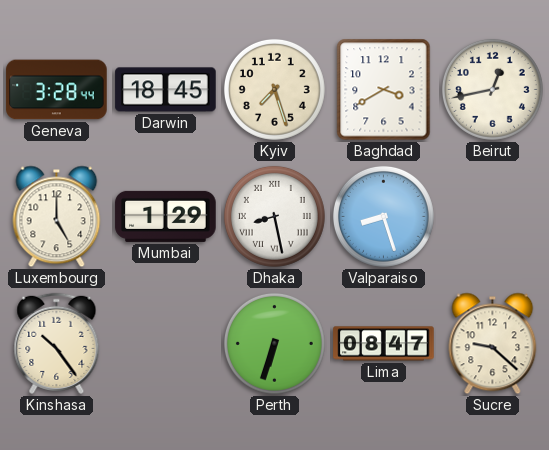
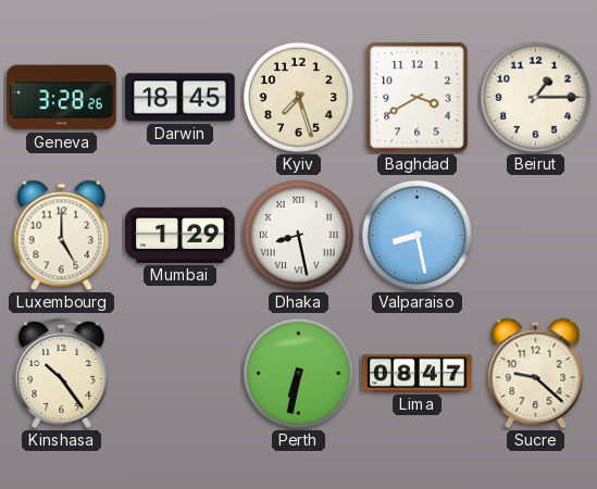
Geneva: 3:28:44 -> 3:28:26
Beirut: 12:43 -> 1:15
Valparaiso: 8:27 -> 8:28
Perth: 6:33 -> 6:32
